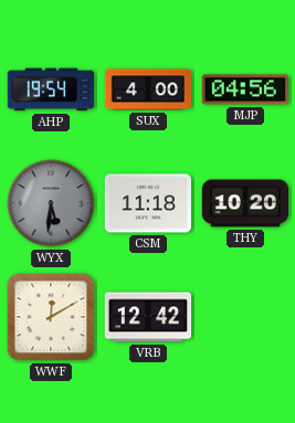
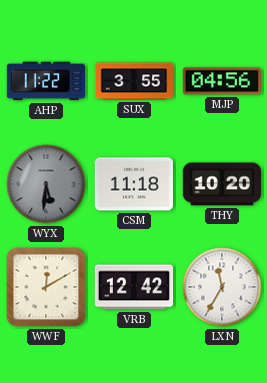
AHP: 19:54 -> 11:22
SUX: 4:00 -> 3:55
LXN: none -> 11:35
